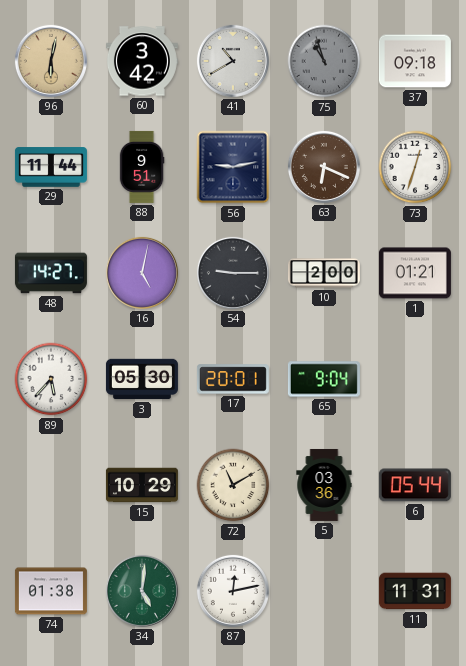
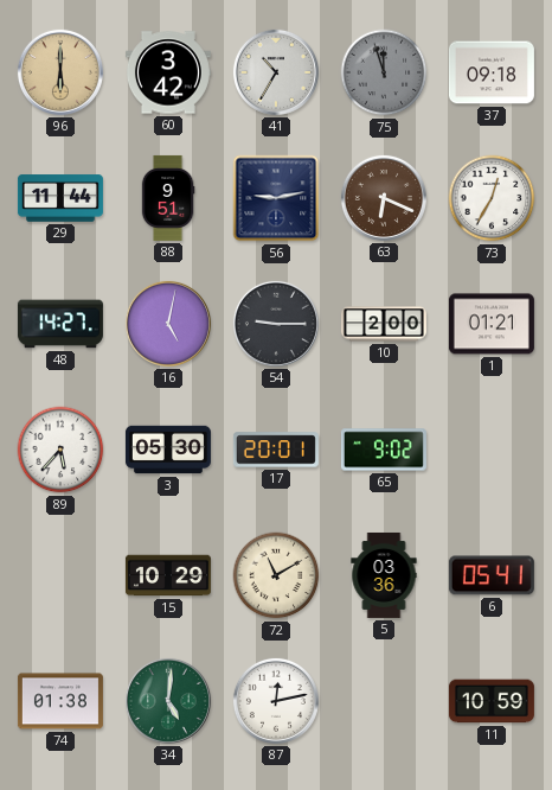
96: 6:02 -> 6:00
41: 10:40 -> 10:35
75: 10:57 -> 11:57
73: 12:33 -> 12:35
65: 9:04 -> 9:02
6: 05:44 -> 05:41
11: 11:31 -> 10:59
